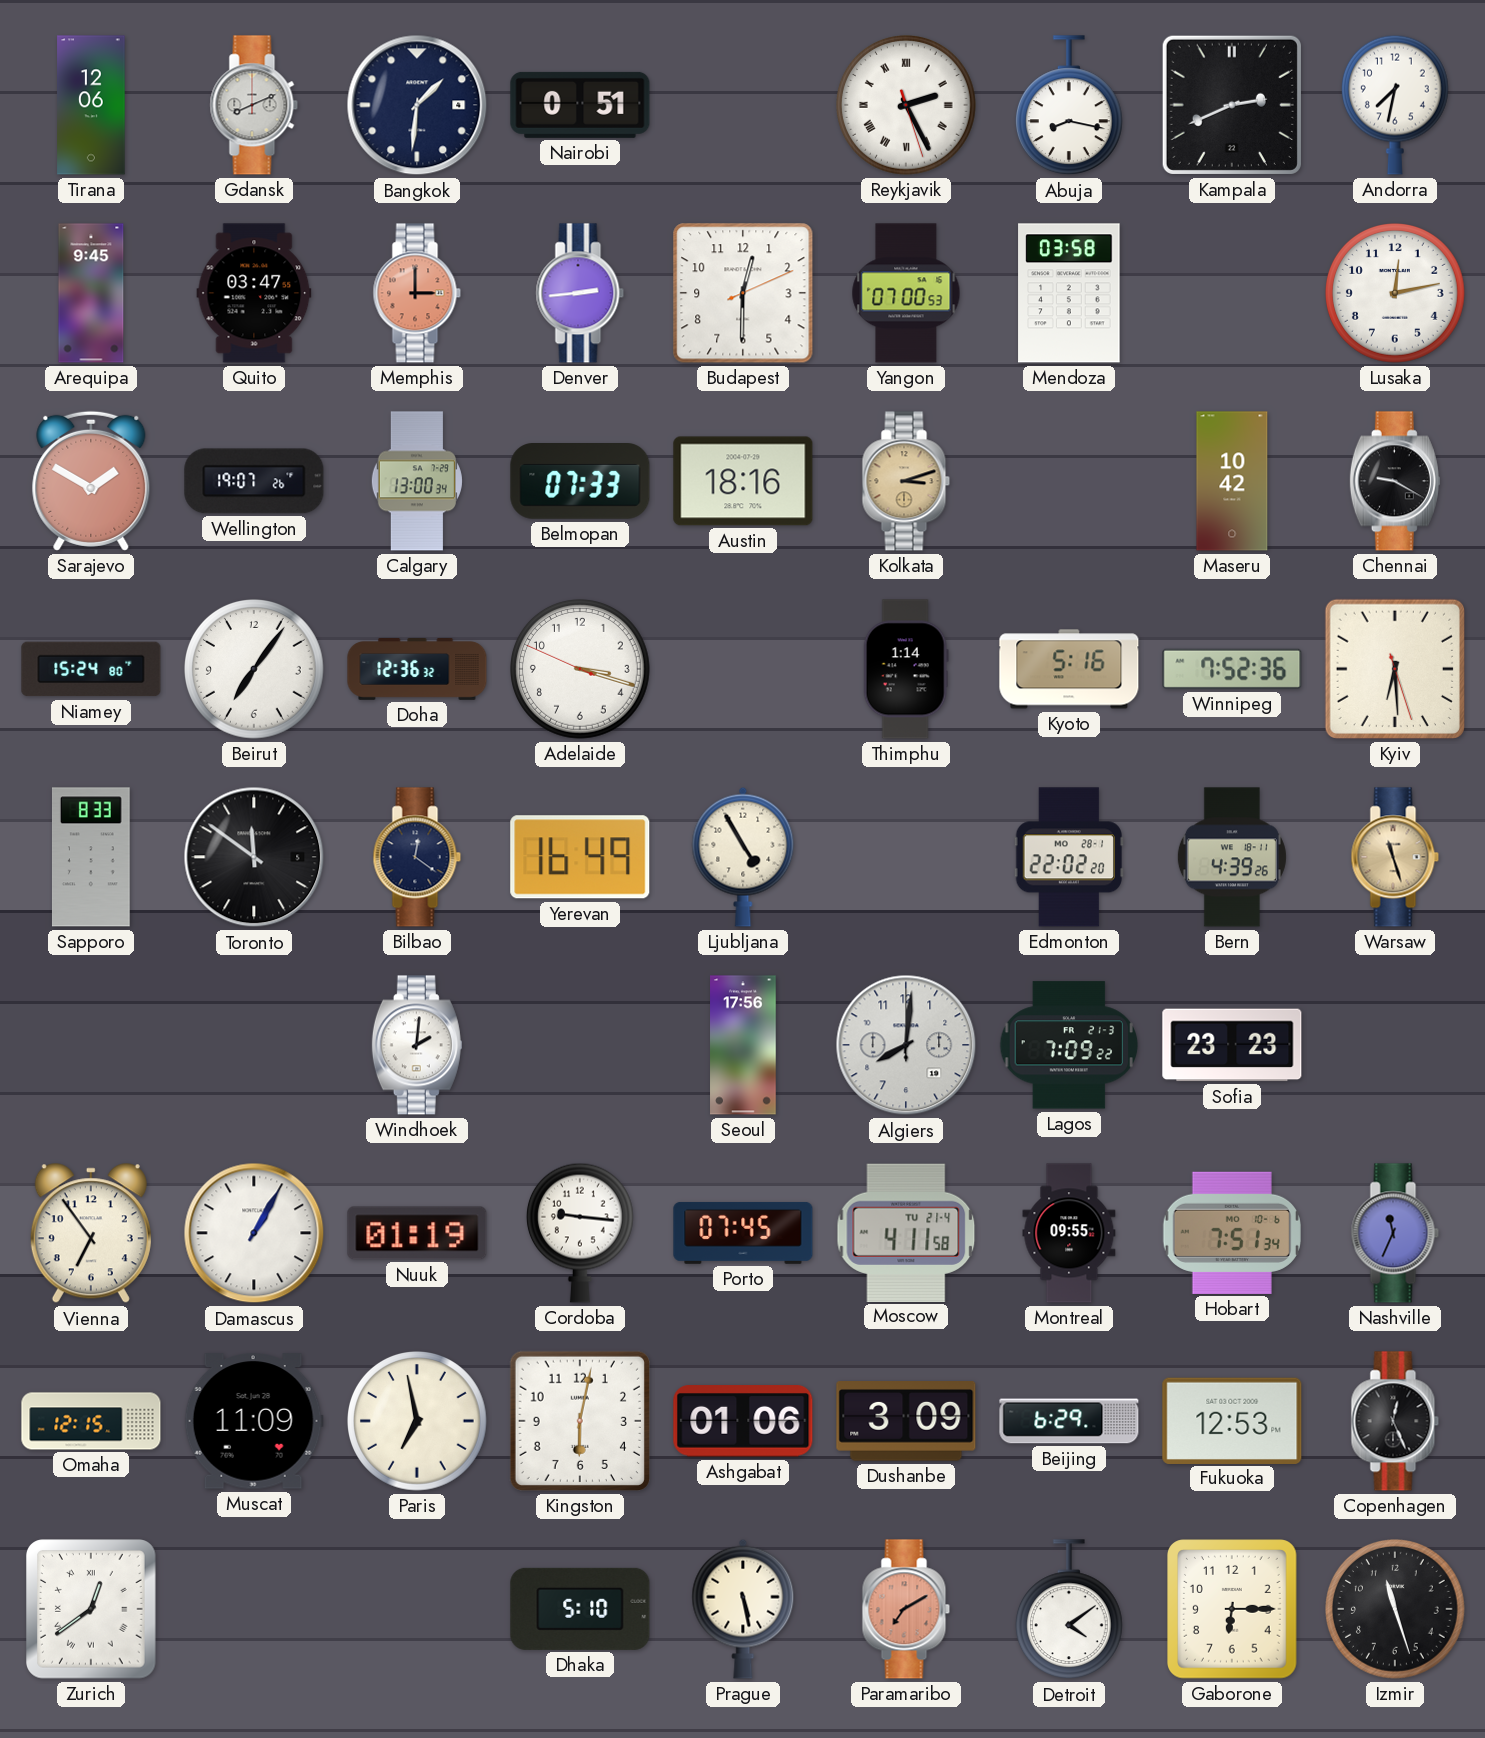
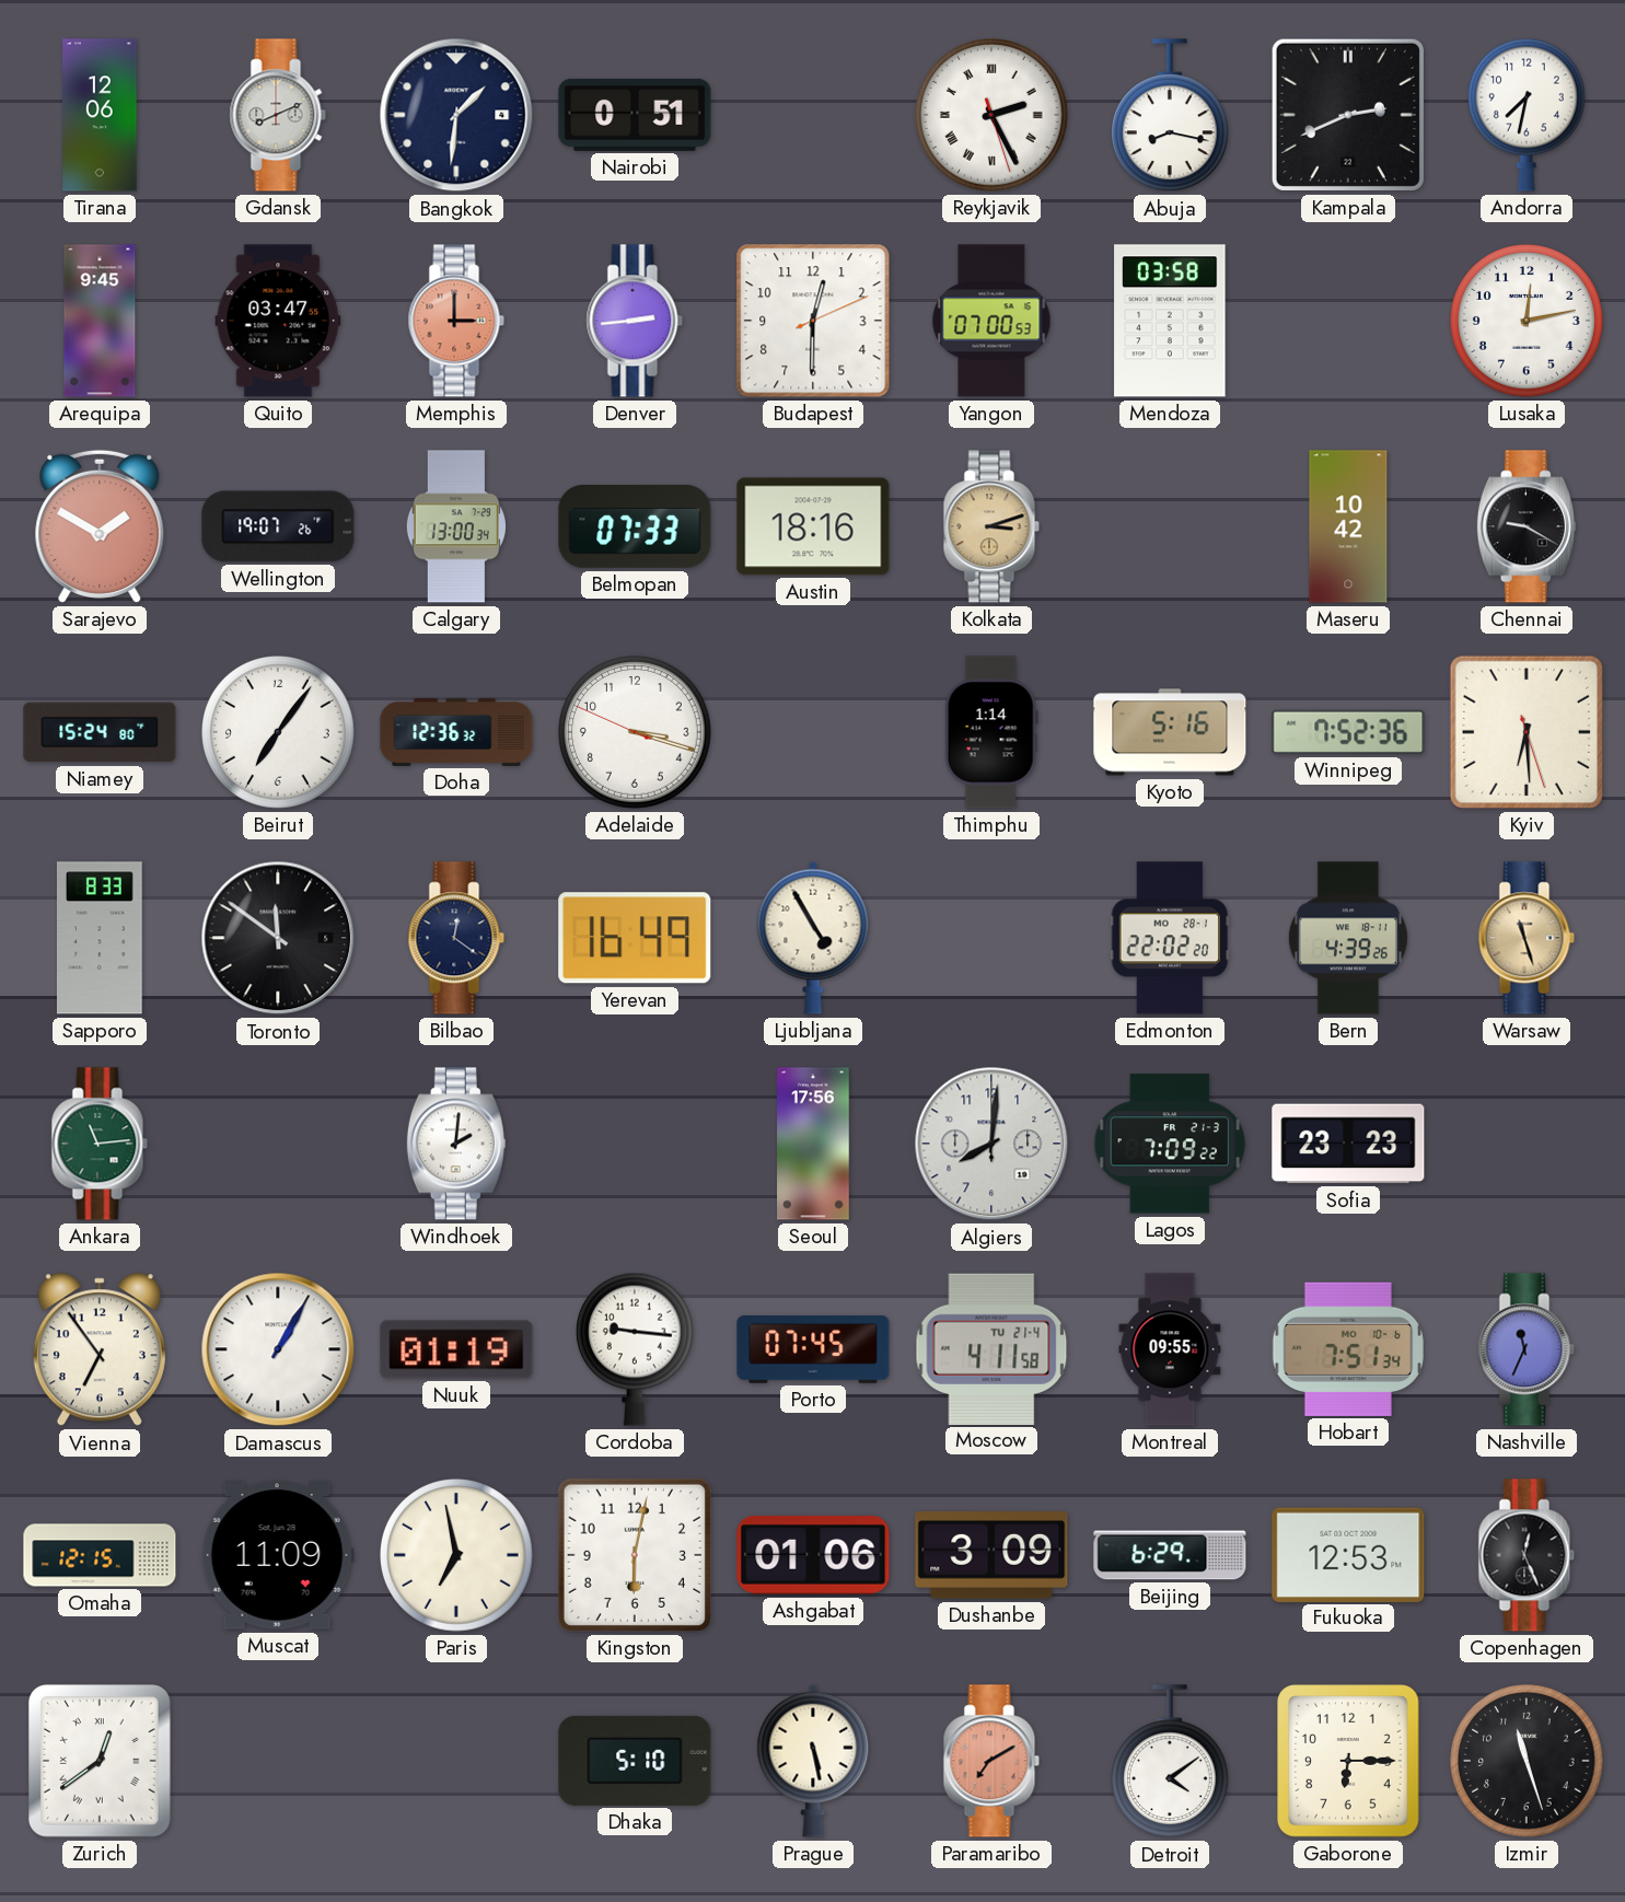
Ankara: none -> 11:14
